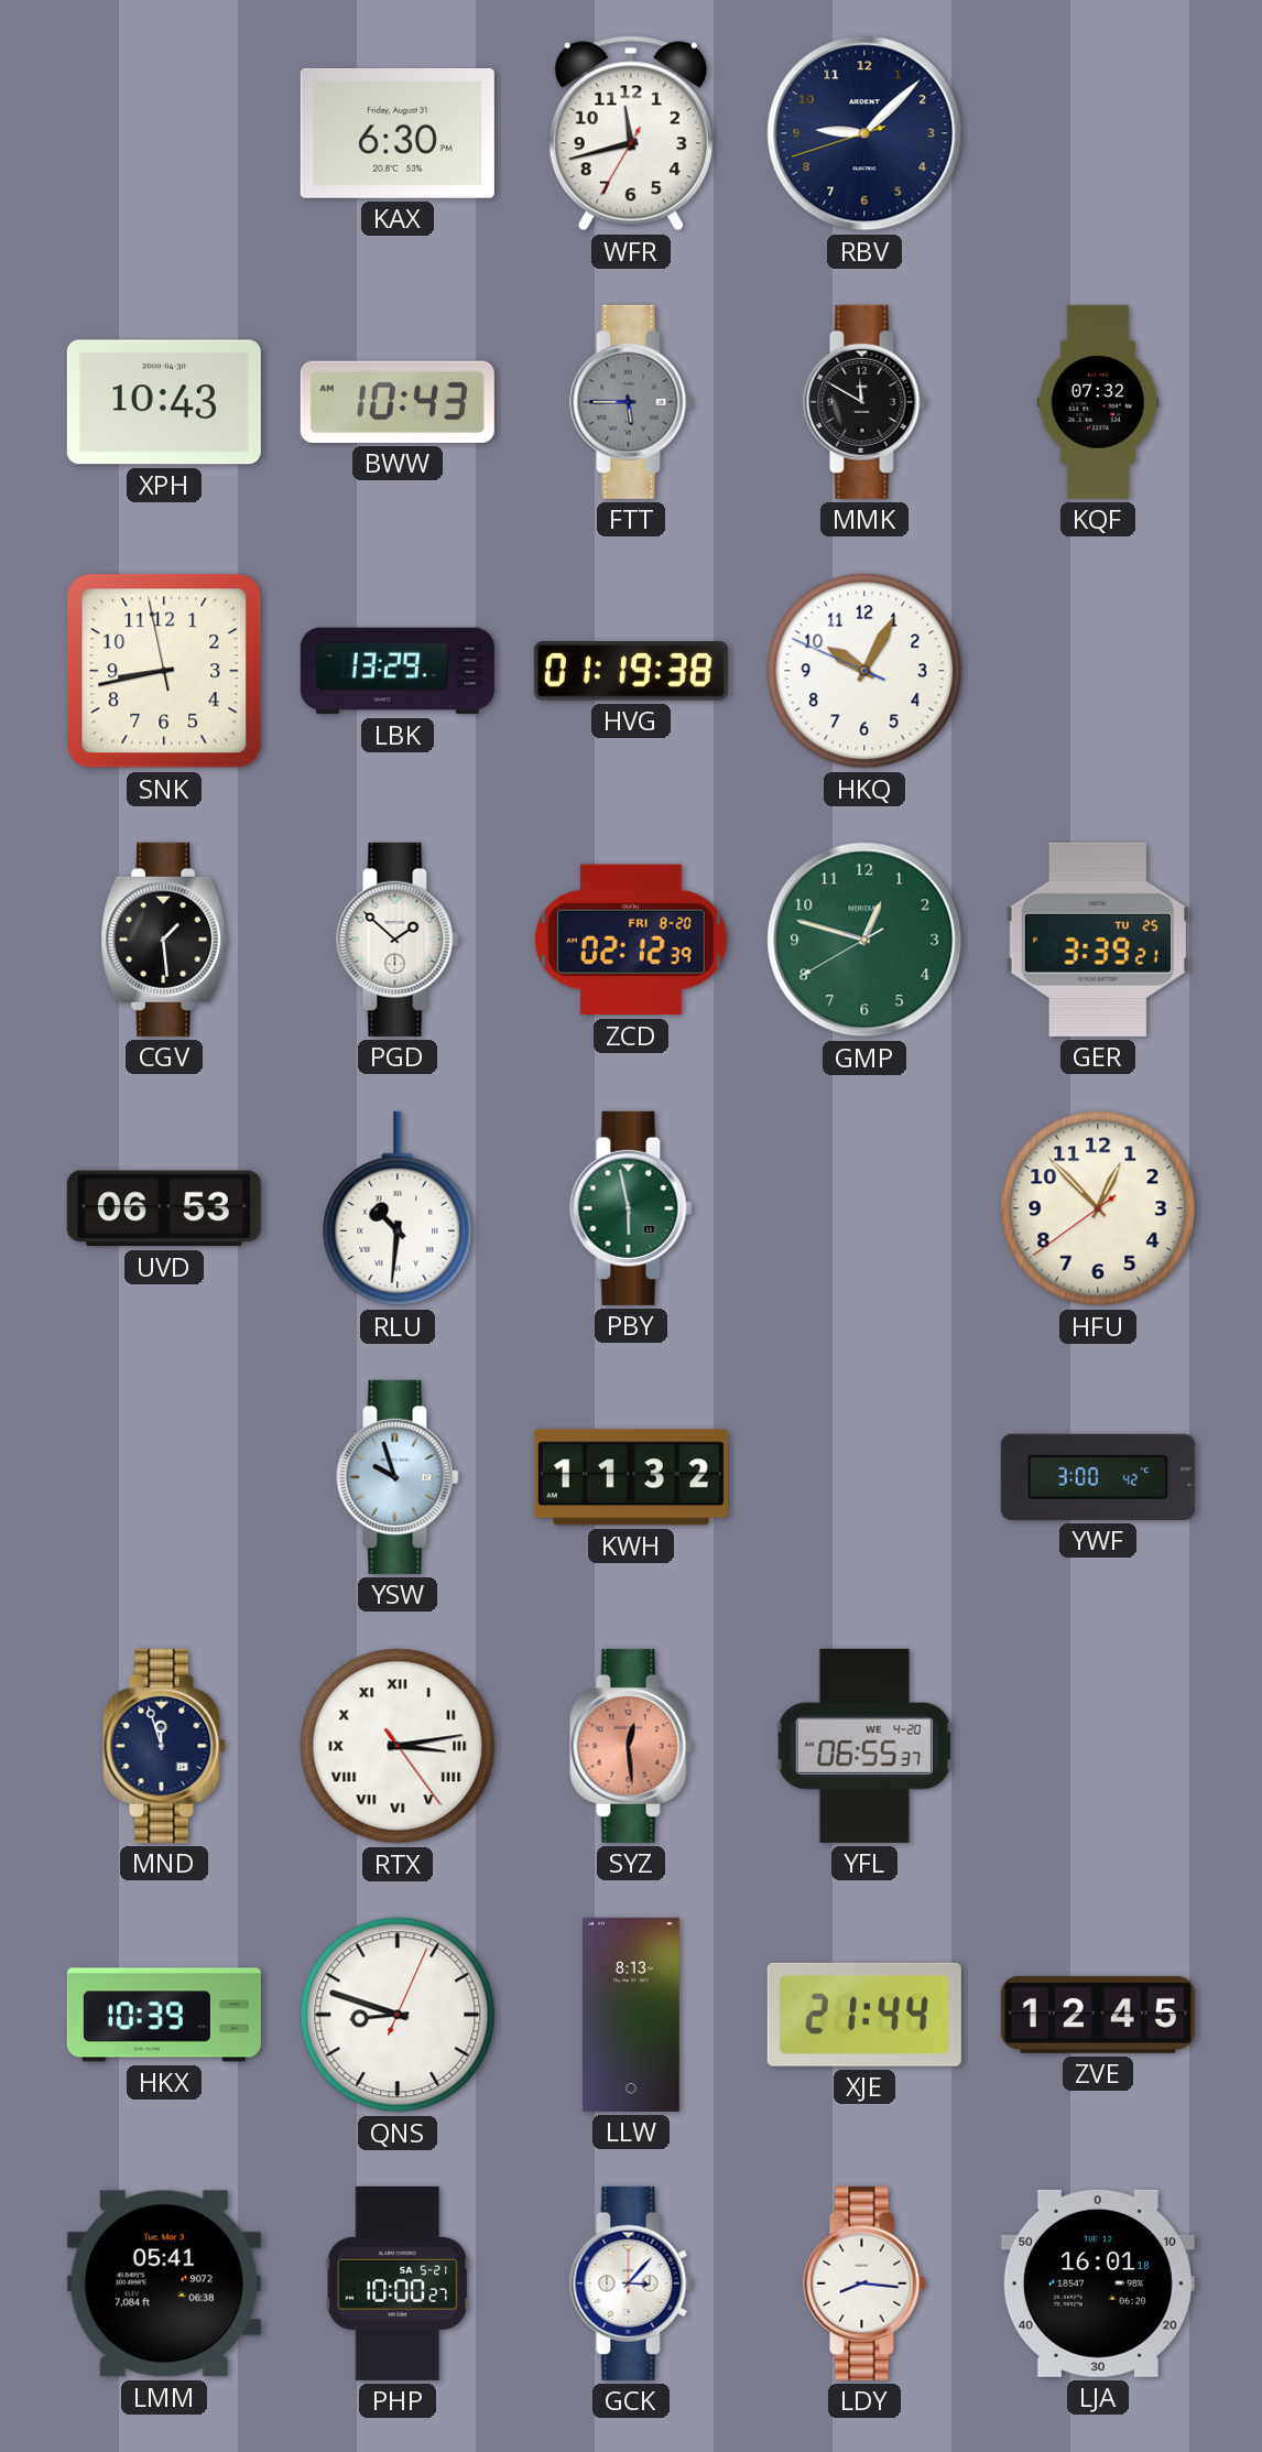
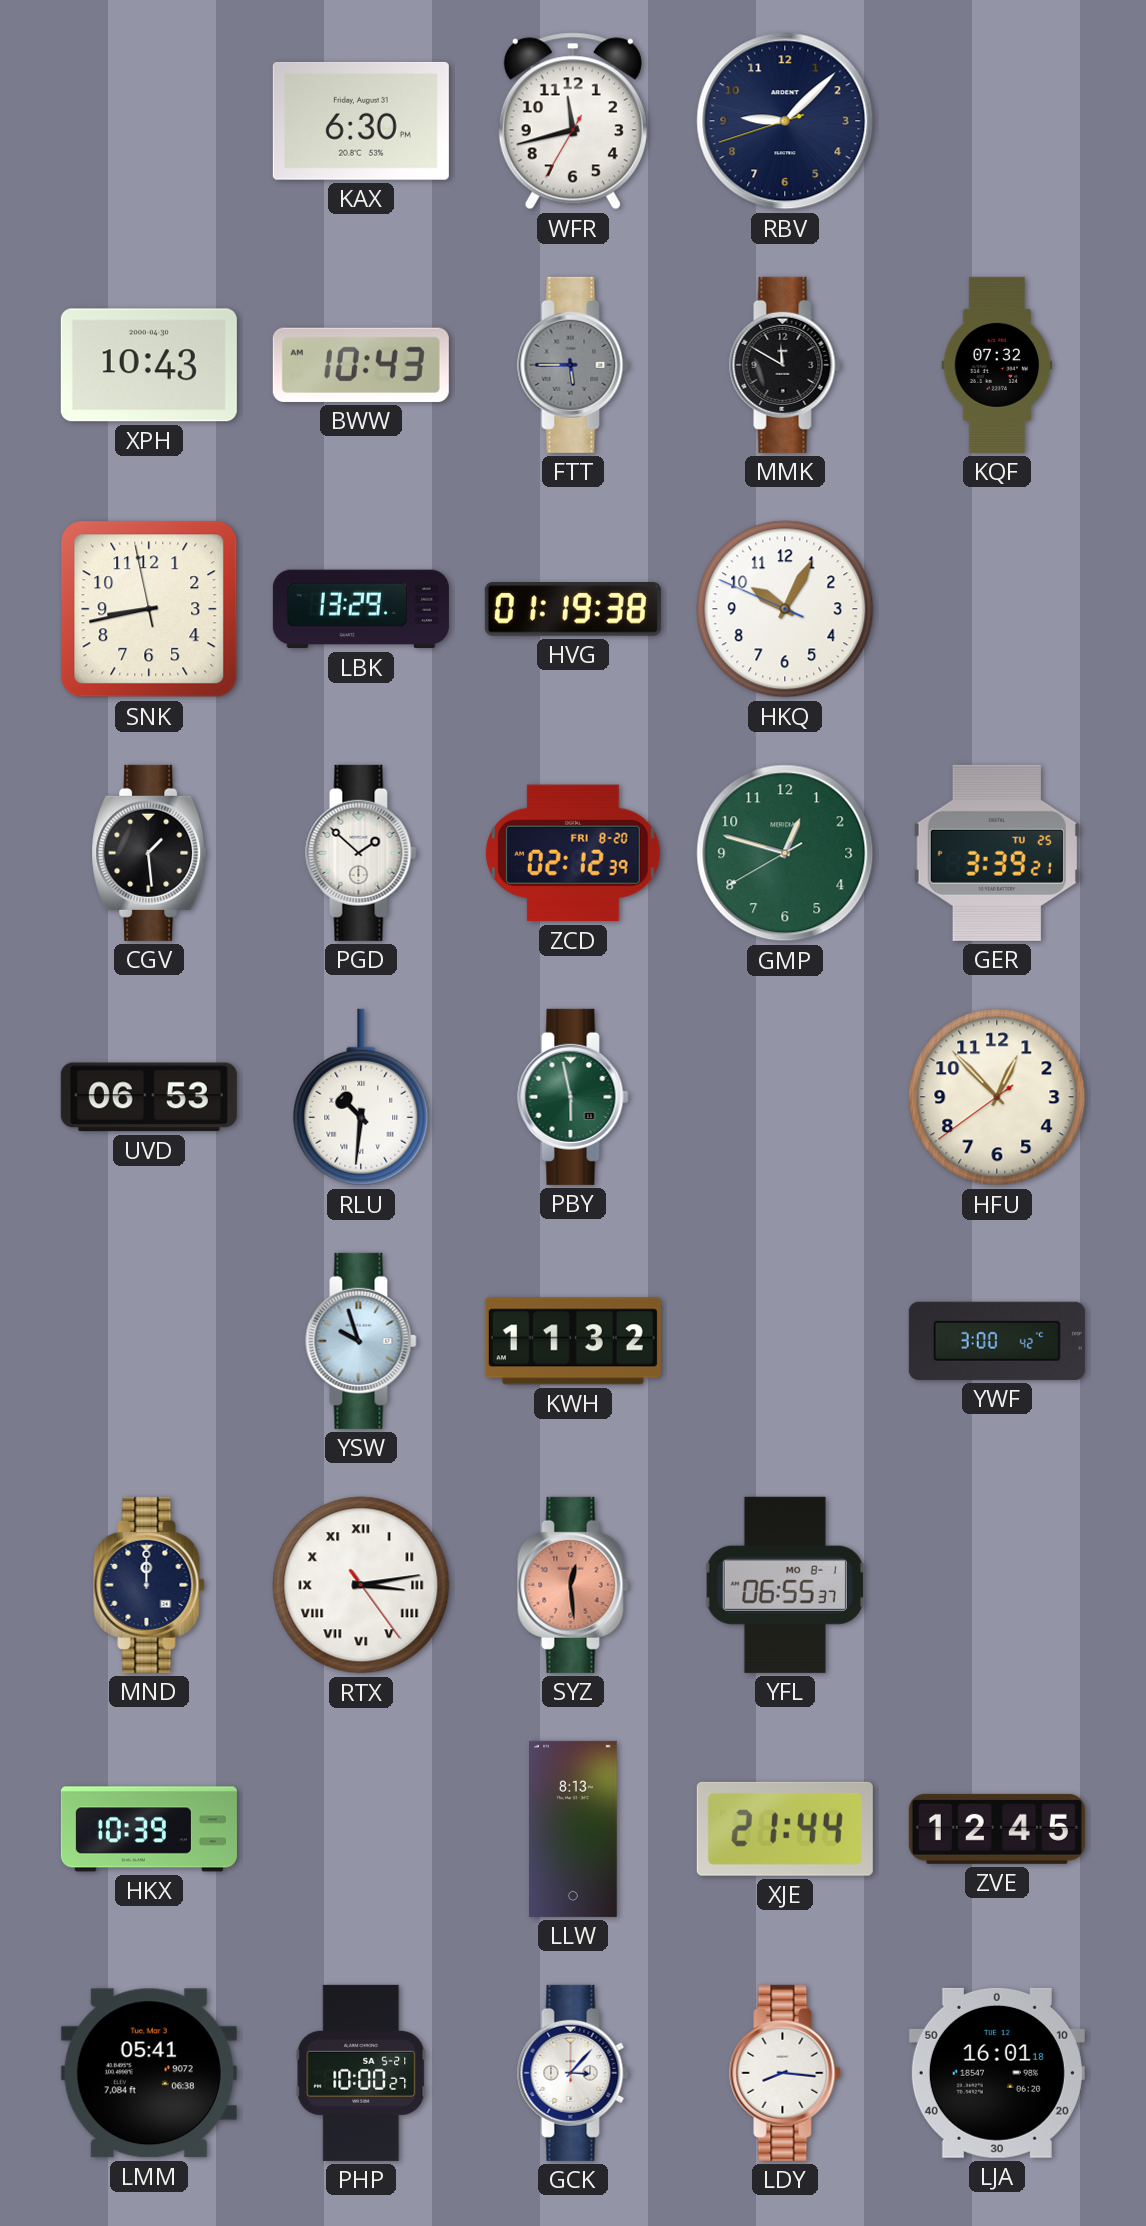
MND: 11:57 -> 12:00
YFL date: WE 4-20 -> MO 8-1
QNS: 8:48 -> none
